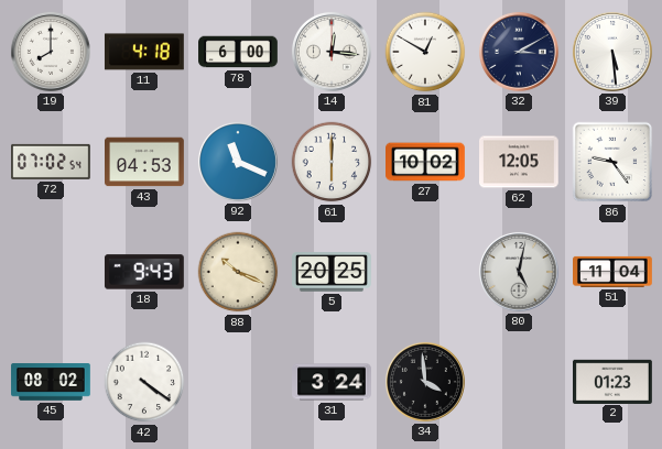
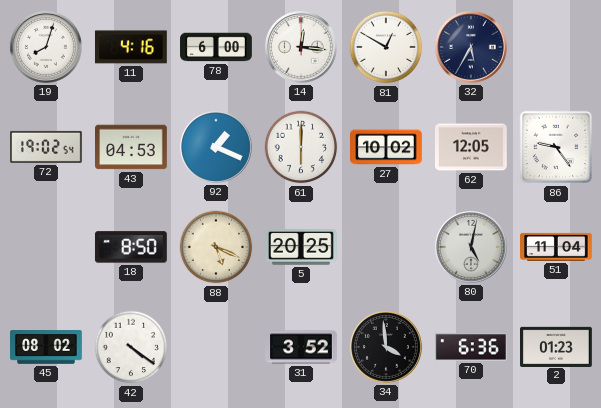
19: 8:00 -> 8:03
11: 4:18 -> 4:16
32: 3:10 -> 5:35
39: 5:29 -> none
72: 07:02 -> 19:02
92: 11:19 -> 1:19
18: 9:43 -> 8:50
88: 10:19 -> 5:19
31: 3:24 -> 3:52
70: none -> 6:36
